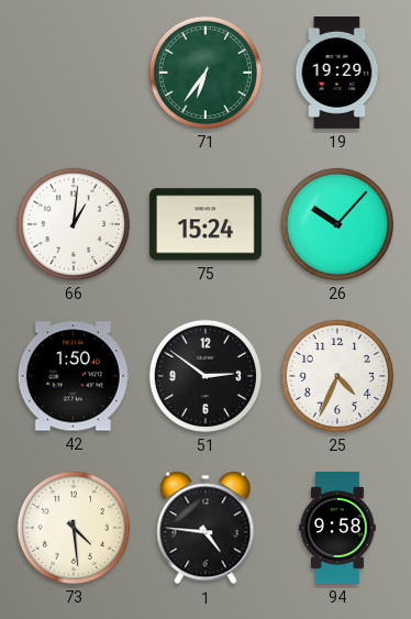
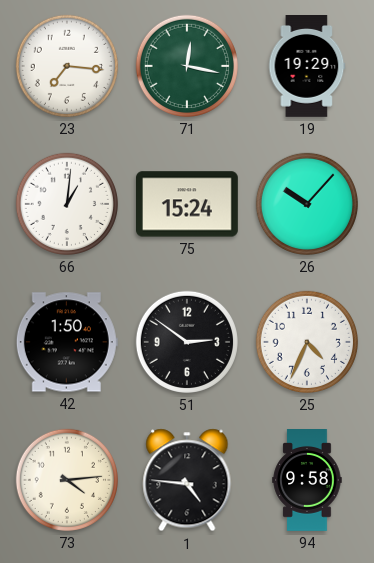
23: none -> 7:16
71: 6:36 -> 12:17
73: 4:29 -> 4:14
